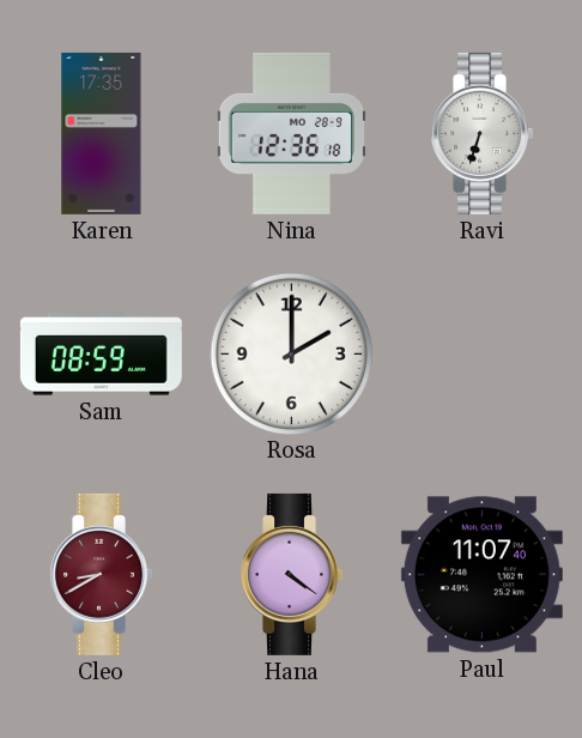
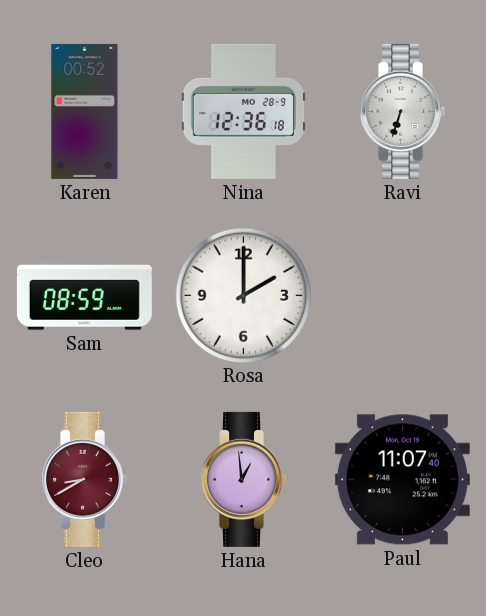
Karen: 17:35 -> 00:52
Hana: 4:21 -> 12:59
